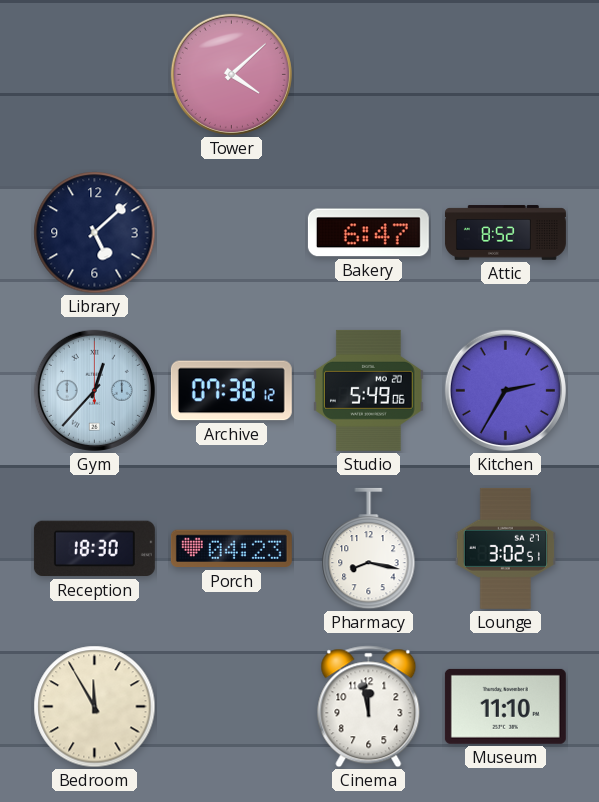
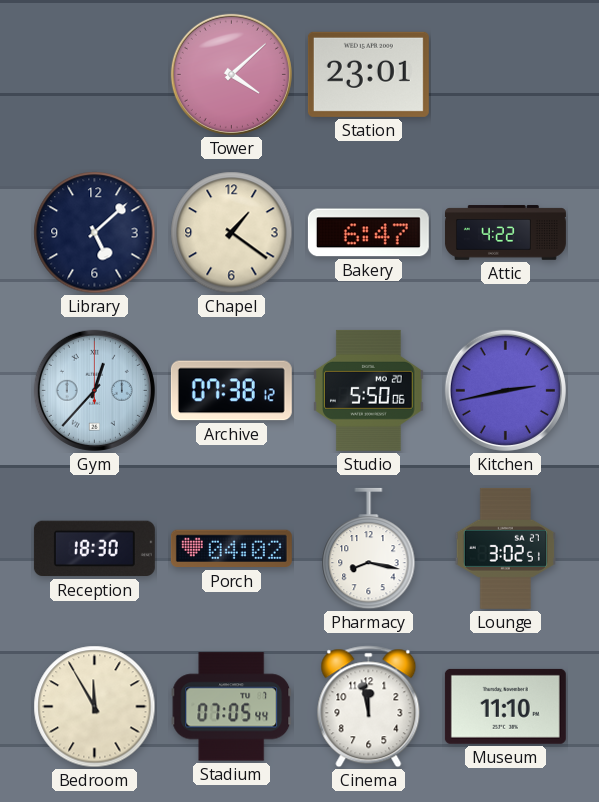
Station: none -> 23:01
Chapel: none -> 1:21
Attic: 8:52 -> 4:22
Studio: 5:49 -> 5:50
Kitchen: 2:35 -> 2:43
Porch: 04:23 -> 04:02
Stadium: none -> 07:05
